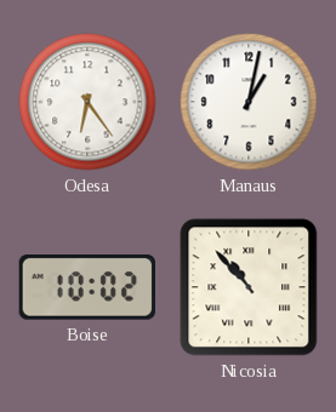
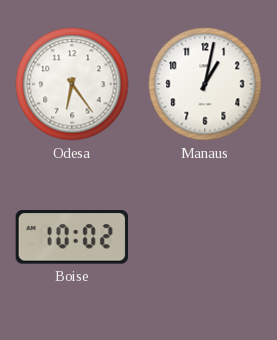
Nicosia: 10:53 -> none
